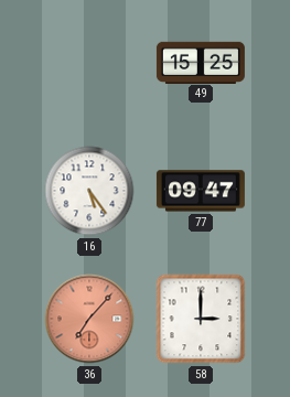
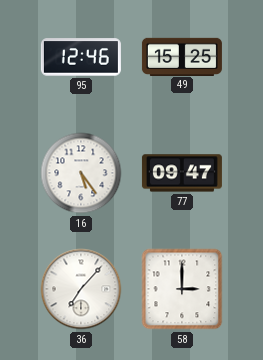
95: none -> 12:46
36 dial: salmon -> white
